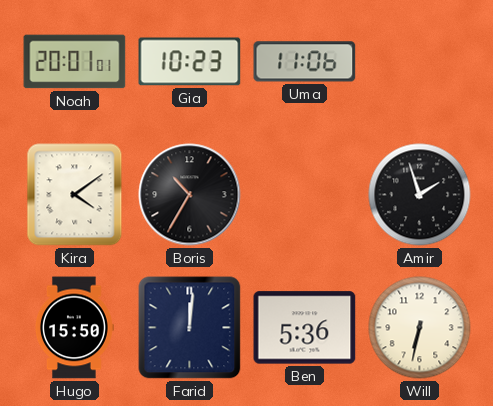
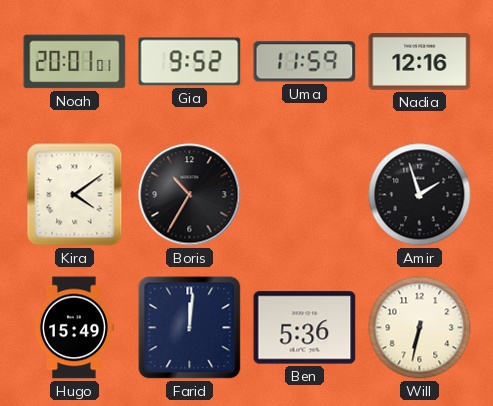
Gia: 10:23 -> 9:52
Uma: 11:06 -> 11:59
Nadia: none -> 12:16
Hugo: 15:50 -> 15:49
